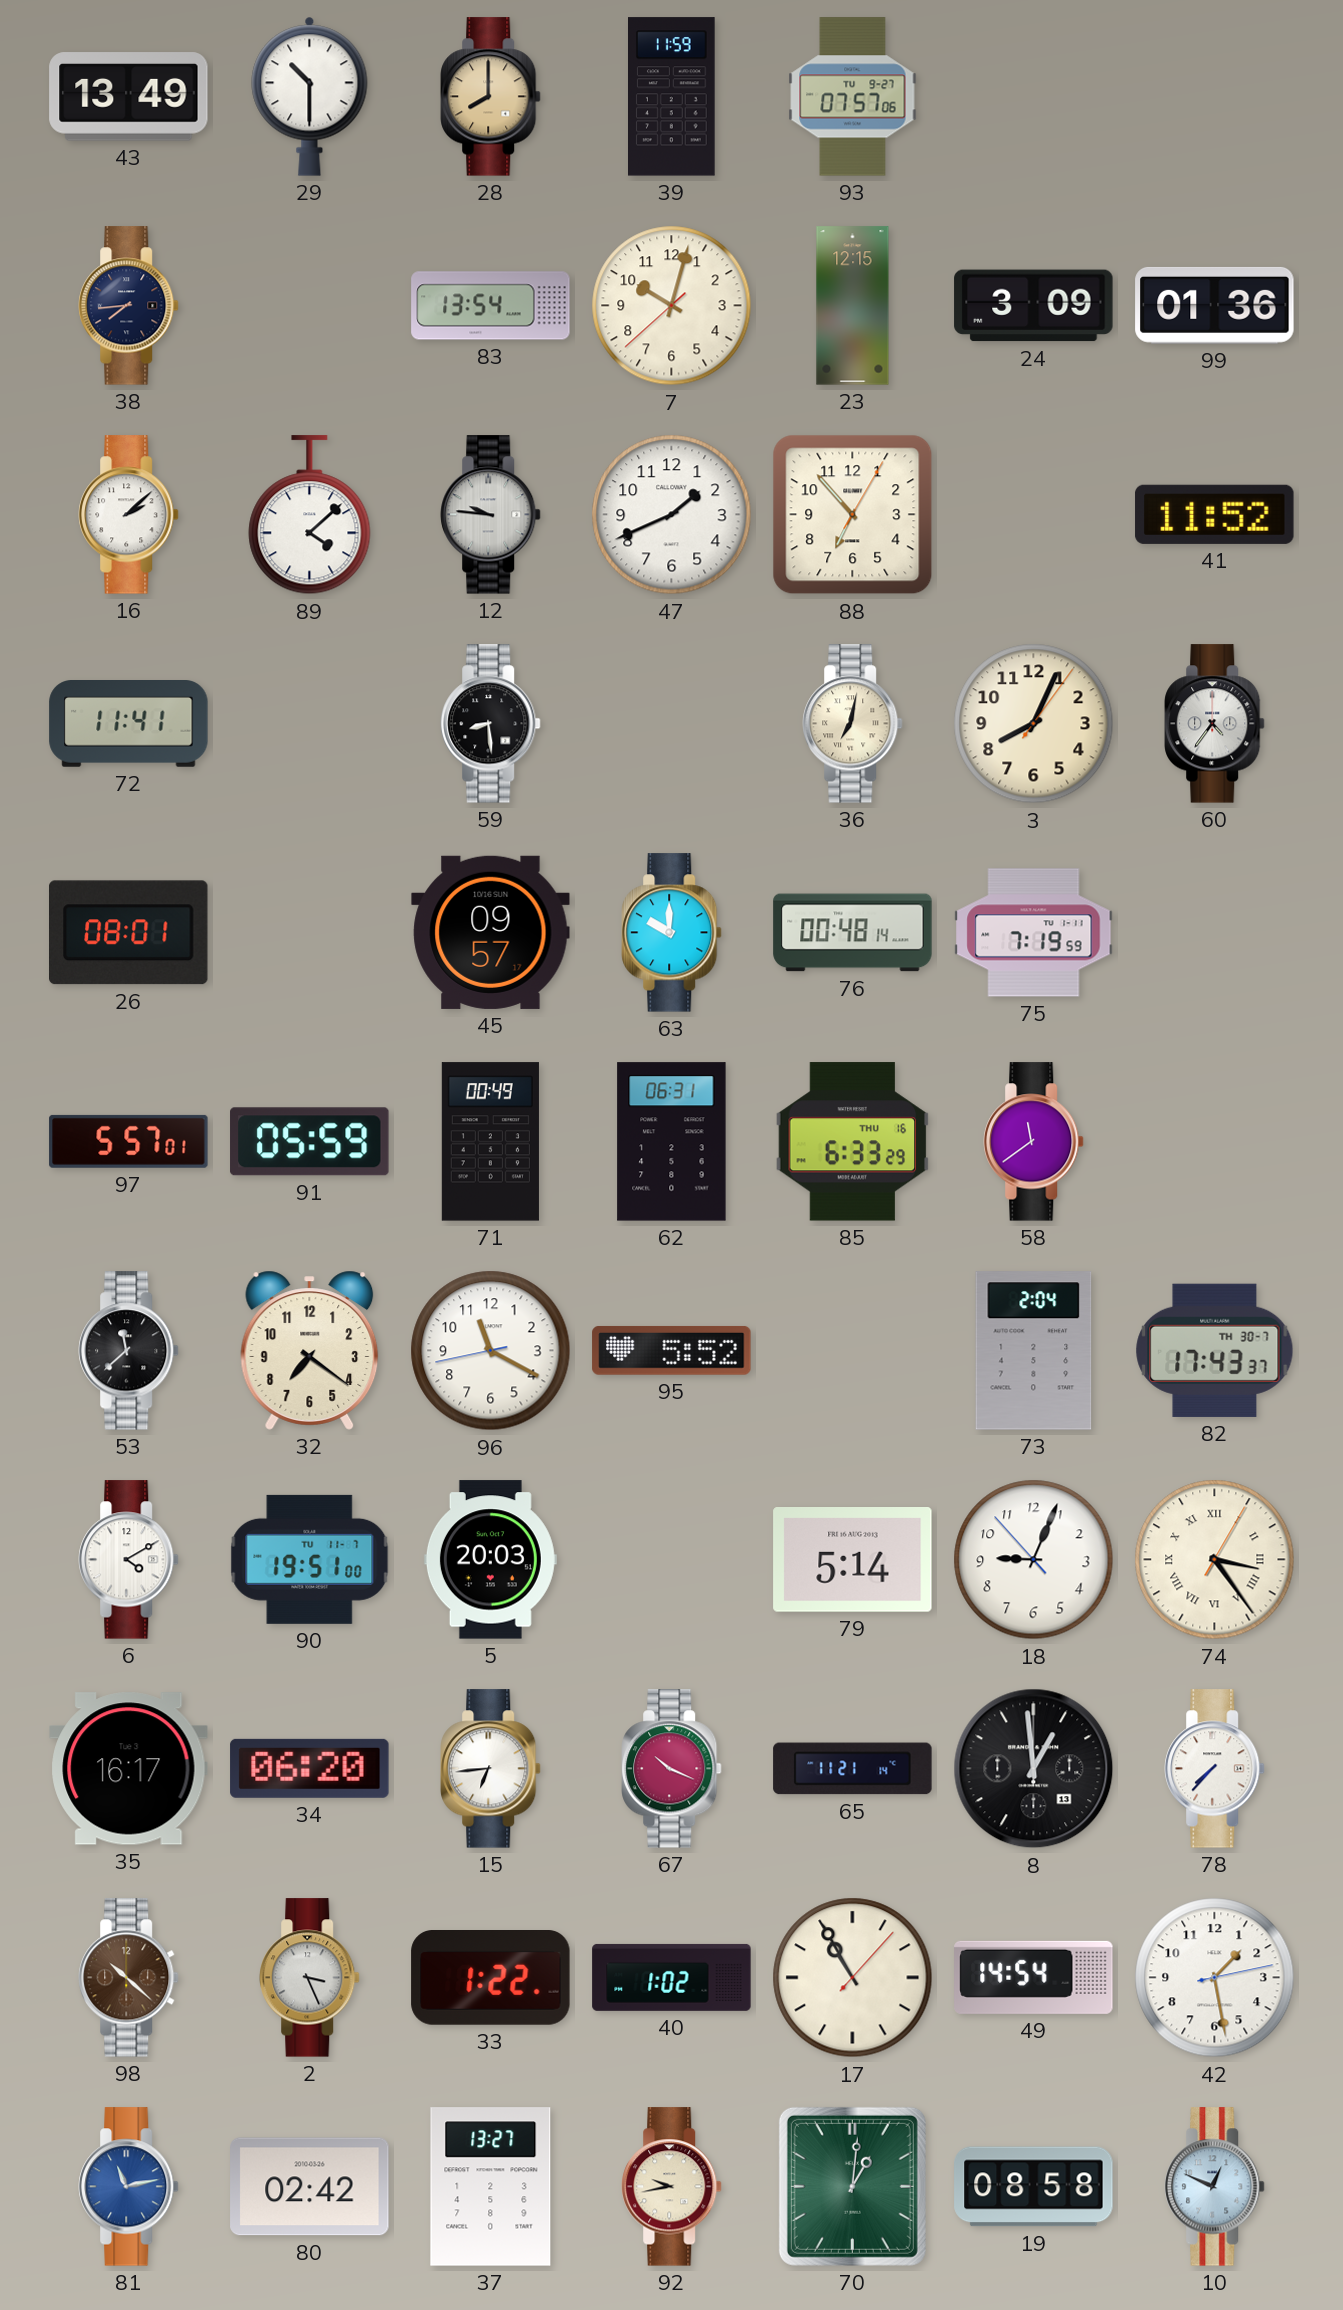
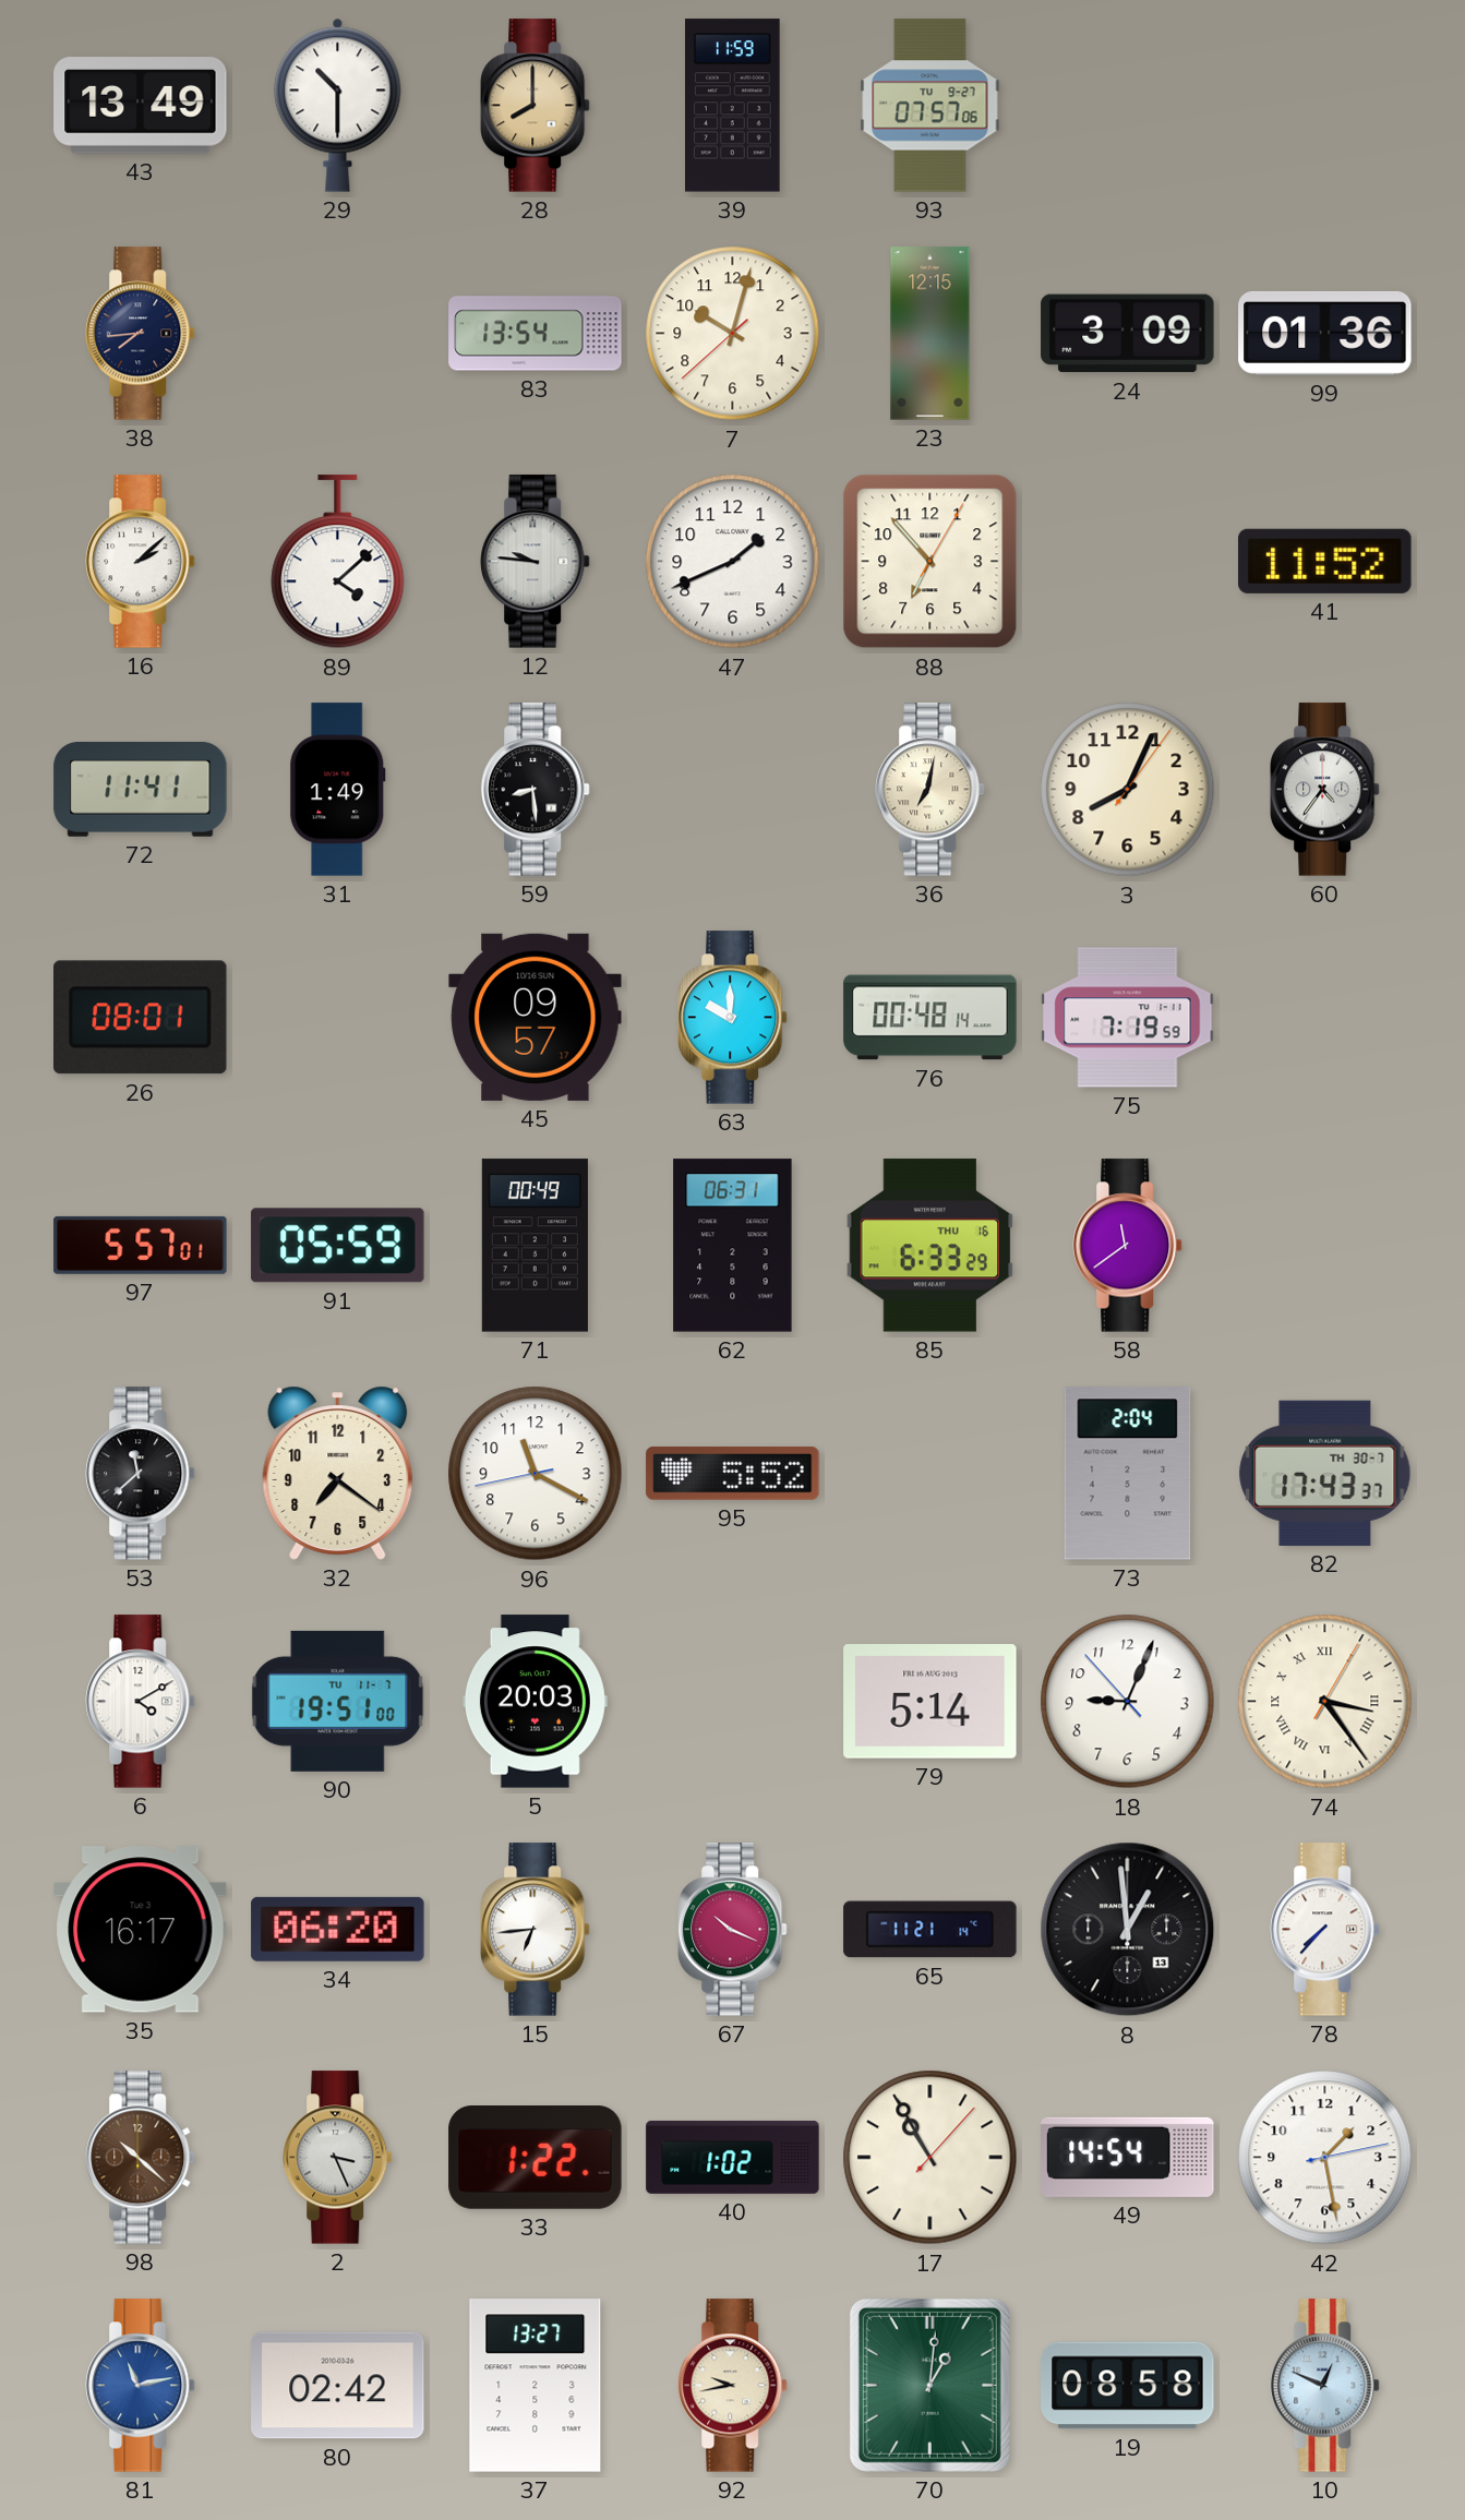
31: none -> 1:49
